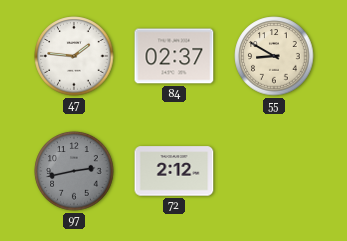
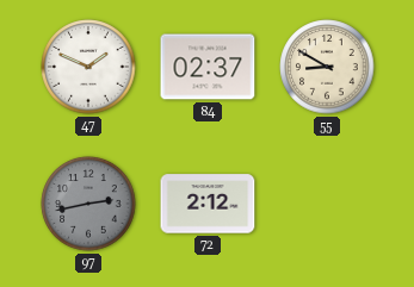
47: 1:46 -> 1:49
